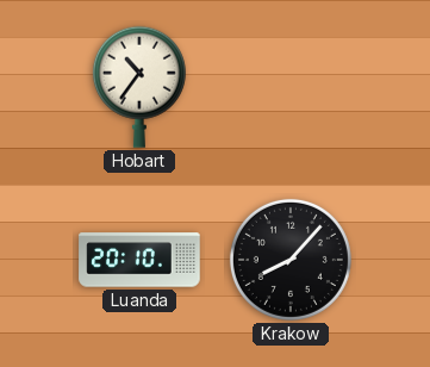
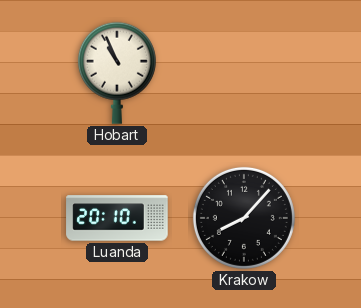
Hobart: 10:36 -> 10:56
